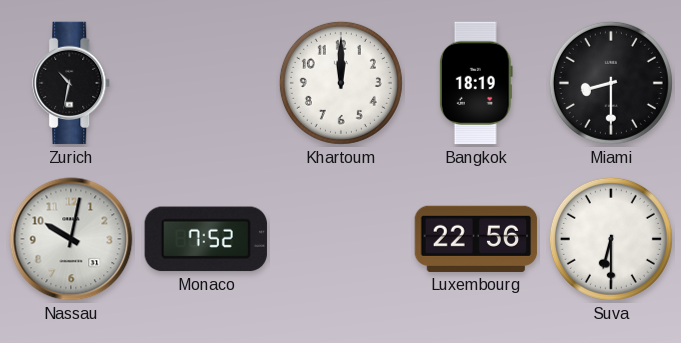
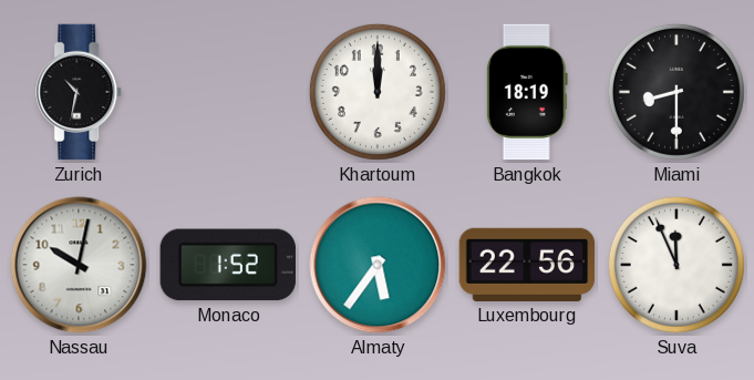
Monaco: 7:52 -> 1:52
Almaty: none -> 5:36
Suva: 6:30 -> 11:56
